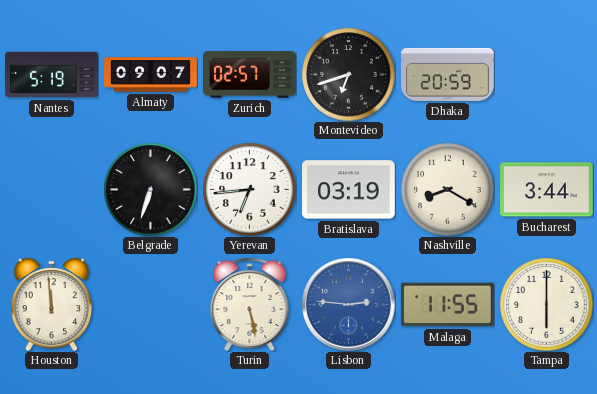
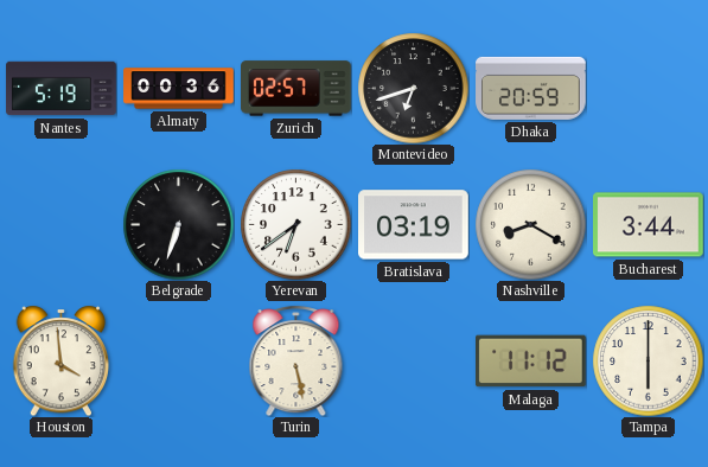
Almaty: 09:07 -> 00:36
Yerevan: 6:44 -> 6:39
Houston: 11:59 -> 3:59
Lisbon: 2:46 -> none
Malaga: 11:55 -> 11:12
